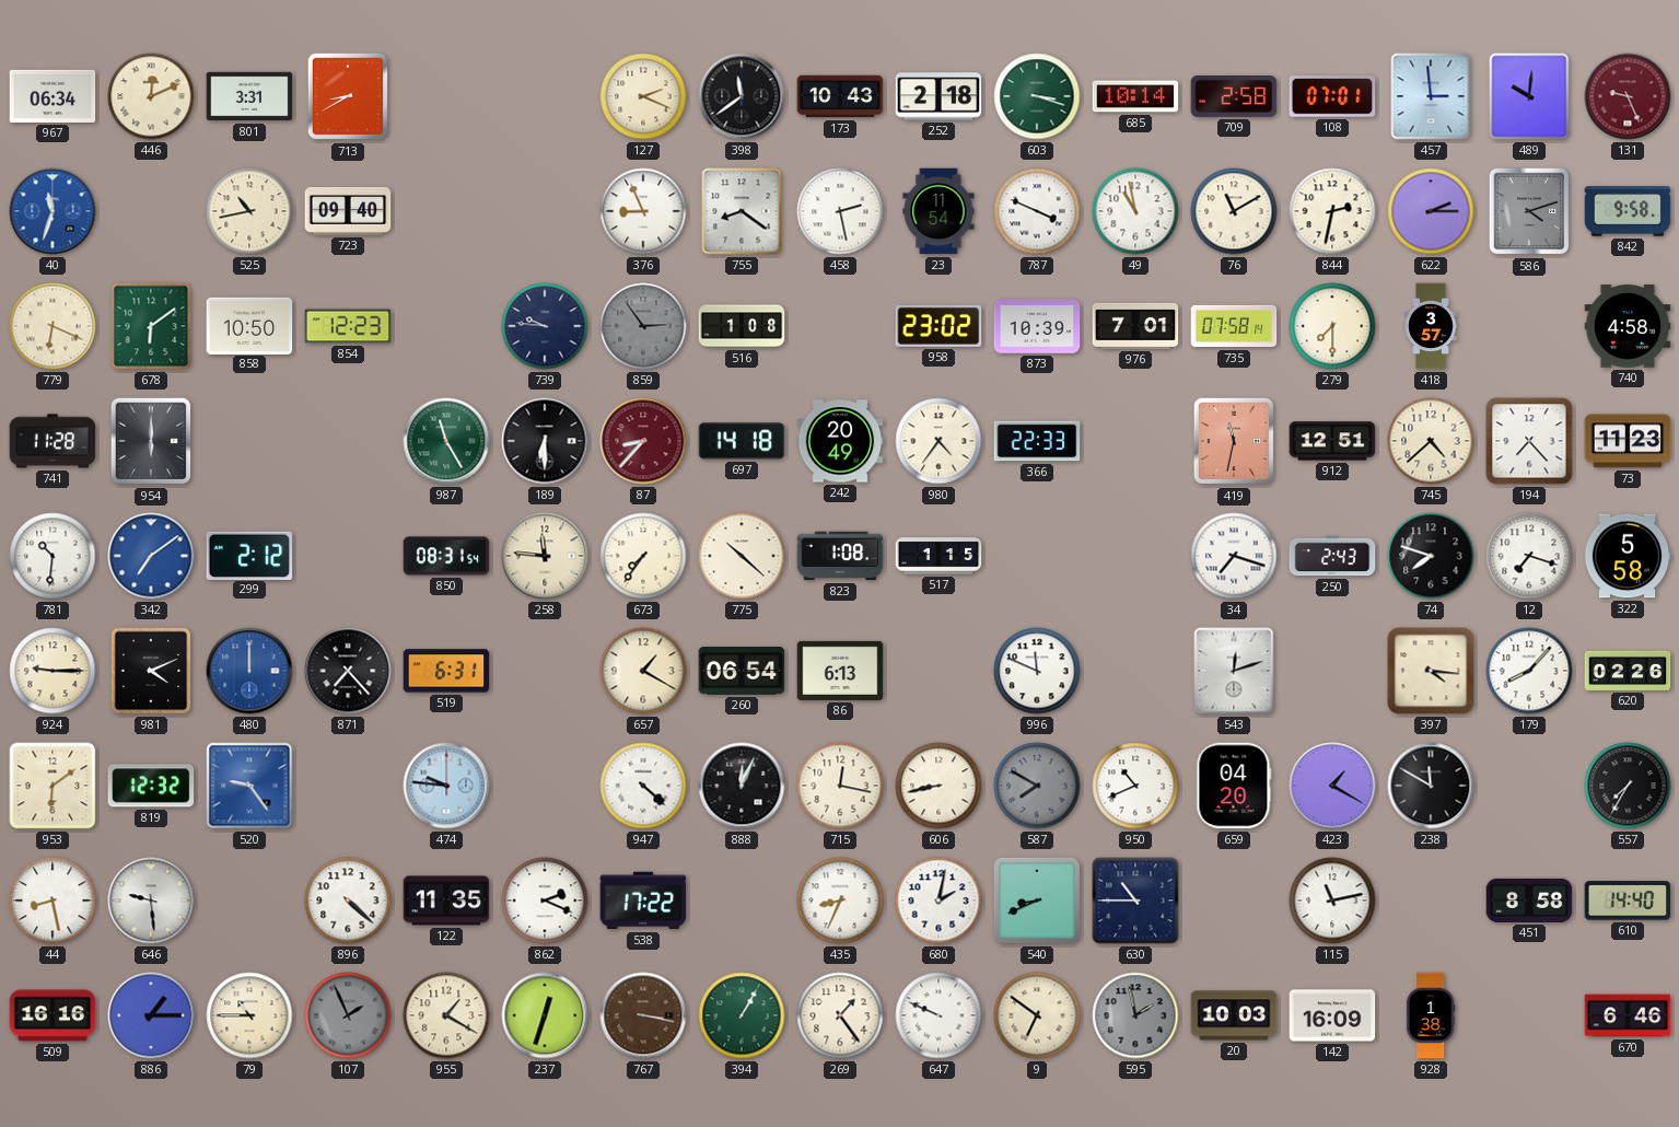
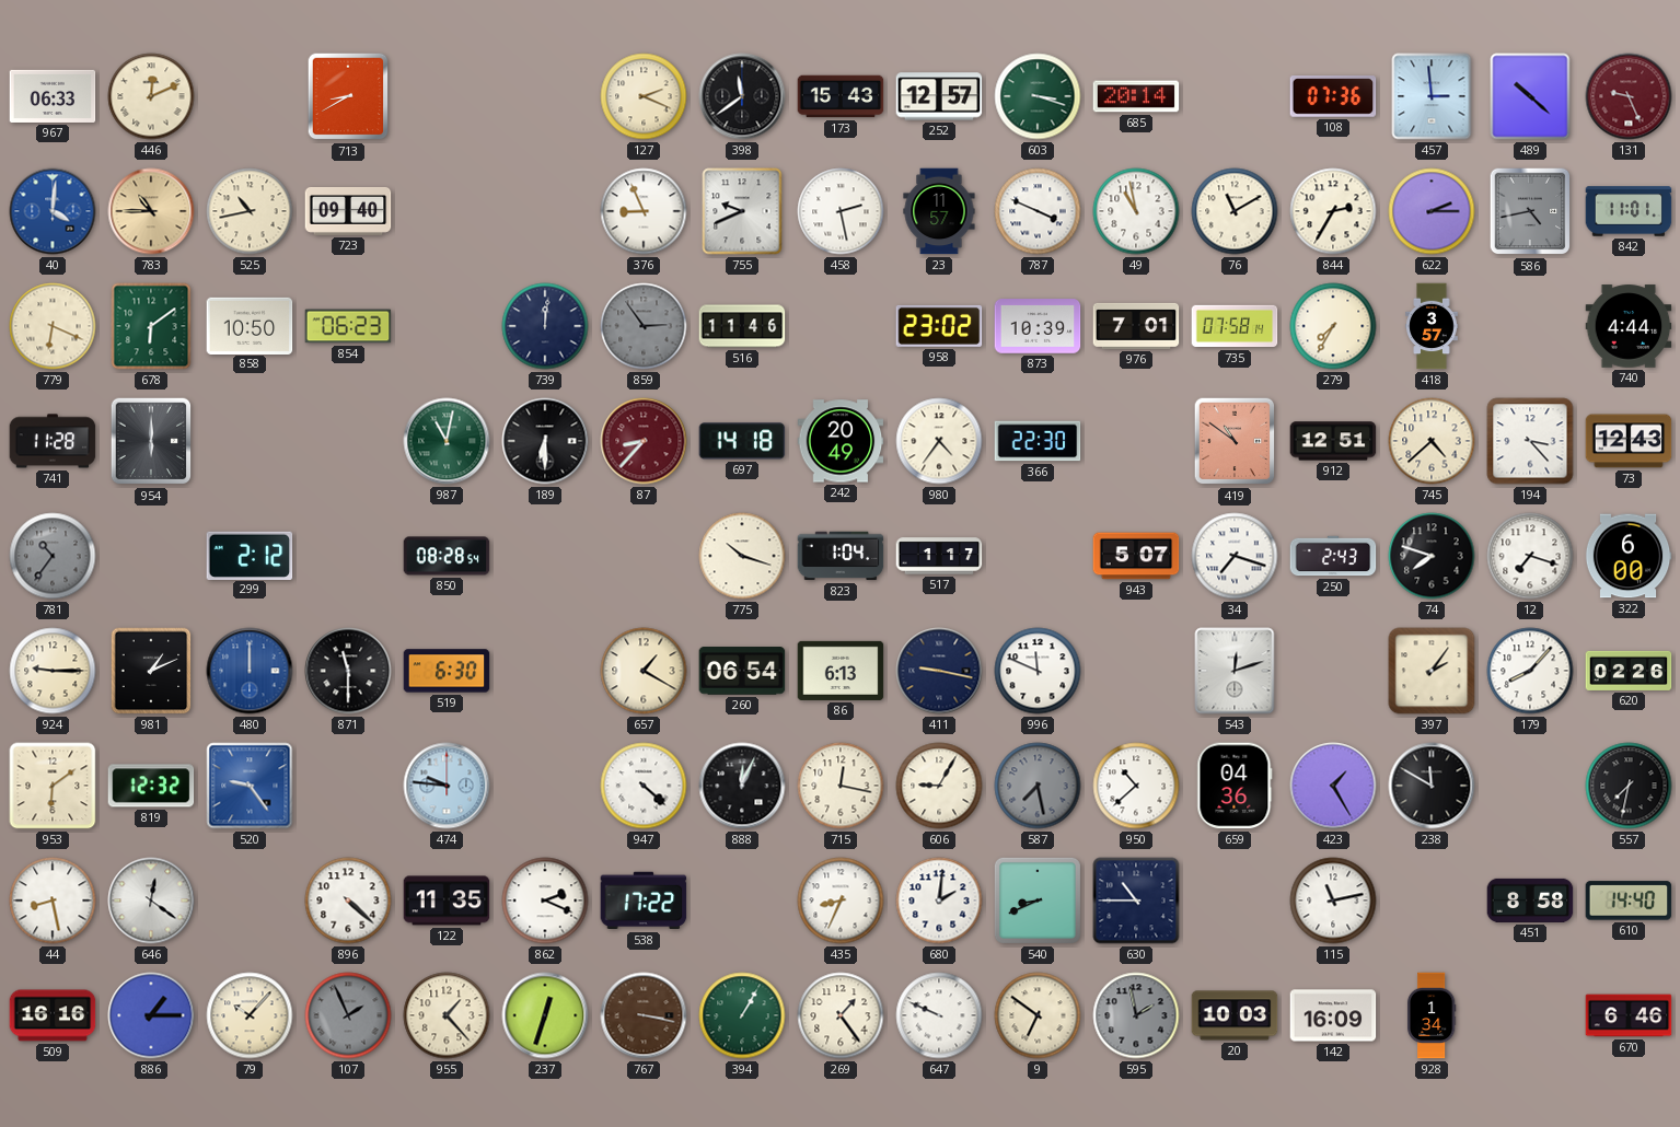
967: 06:34 -> 06:33
801: 3:31 -> none
173: 10:43 -> 15:43
252: 2:18 -> 12:57
685: 10:14 -> 20:14
709: 2:58 -> none
108: 07:01 -> 07:36
489: 10:01 -> 10:22
40: 11:33 -> 4:01
783: none -> 10:45
755: 8:21 -> 9:41
23: 11:54 -> 11:57
844: 2:32 -> 2:35
586: 4:12 -> 4:43
842: 9:58 -> 11:01
854: 12:23 -> 06:23
739: 9:46 -> 12:01
516: 1:08 -> 11:46
279: 7:30 -> 7:35
740: 4:58 -> 4:44
987: 11:25 -> 11:02
366: 22:33 -> 22:30
419: 11:32 -> 10:51
194: 7:23 -> 3:23
73: 11:23 -> 12:43
781: 10:31 -> 10:36
781 dial: white -> grey
342: 7:09 -> none
850: 08:31 -> 08:28
258: 11:46 -> none
673: 7:36 -> none
775: 10:22 -> 10:18
823: 1:08 -> 1:04
517: 1:15 -> 1:17
943: none -> 5:07
322: 5:58 -> 6:00
981: 4:11 -> 1:11
871: 7:23 -> 11:30
519: 6:31 -> 6:30
411: none -> 9:17
397: 4:16 -> 2:06
606: 8:43 -> 9:05
587: 7:50 -> 7:28
950: 10:41 -> 10:38
659: 04:20 -> 04:36
423: 1:20 -> 1:25
557: 7:35 -> 7:32
646: 9:29 -> 12:21
680: 2:02 -> 2:01
79: 10:45 -> 10:07
955: 1:20 -> 1:23
928: 1:38 -> 1:34
